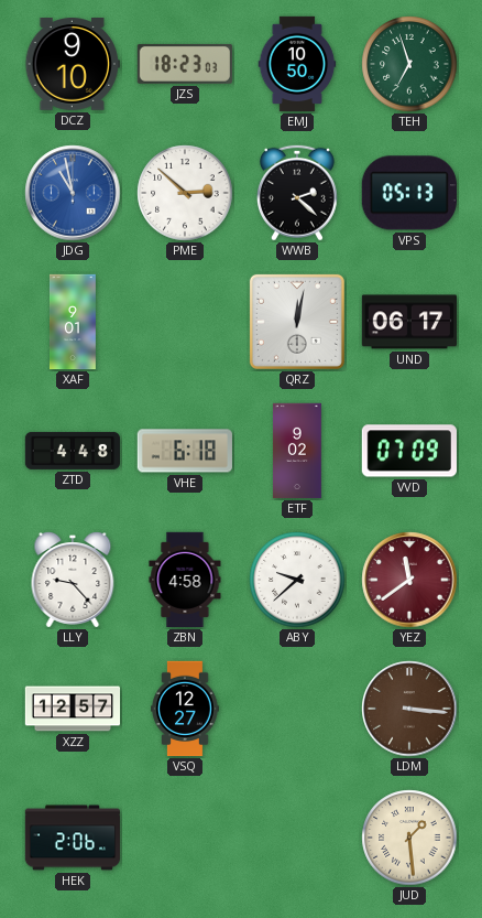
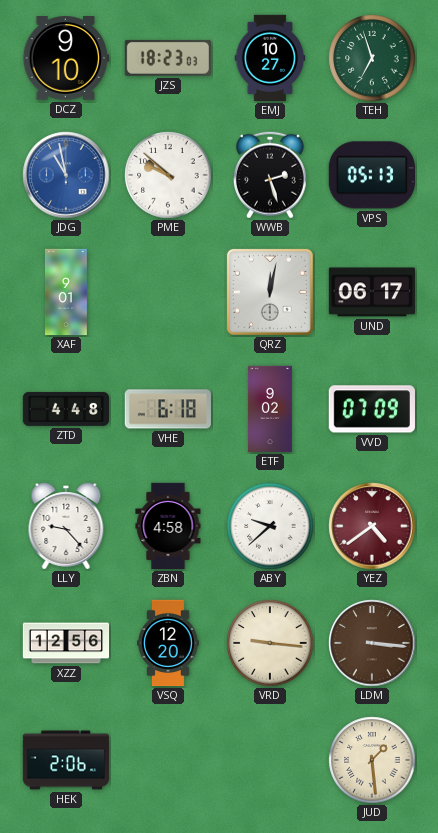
EMJ: 10:50 -> 10:27
PME: 2:52 -> 9:52
WWB: 2:22 -> 2:27
YEZ: 11:39 -> 4:39
XZZ: 12:57 -> 12:56
VSQ: 12:27 -> 12:20
VRD: none -> 9:16
